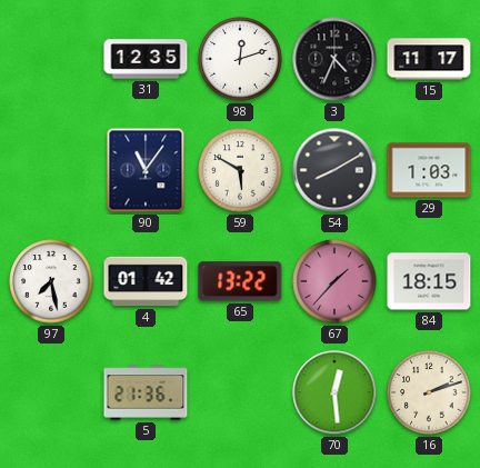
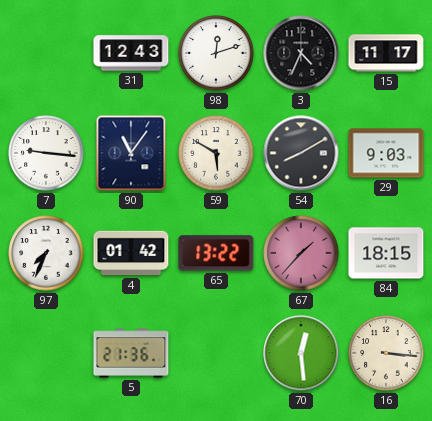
31: 12:35 -> 12:43
7: none -> 9:16
29: 1:03 -> 9:03
97: 7:28 -> 7:34
16: 2:12 -> 3:16
